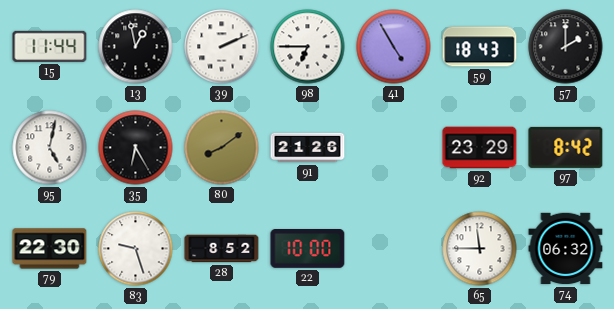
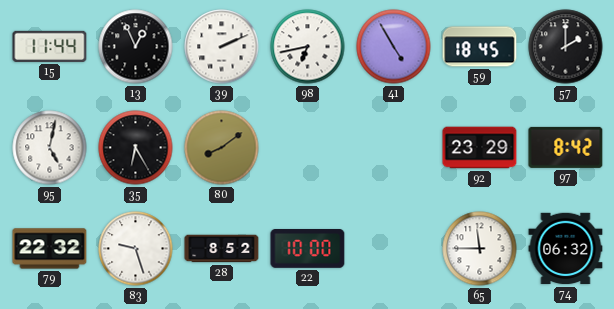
13: 12:58 -> 12:56
98: 6:45 -> 6:43
59: 18:43 -> 18:45
91: 21:26 -> none
79: 22:30 -> 22:32
